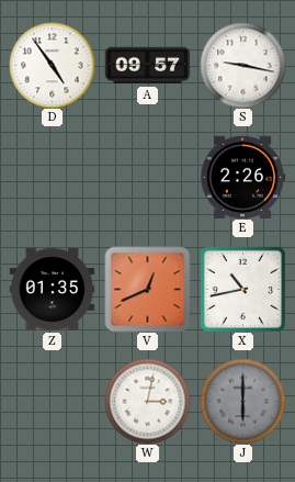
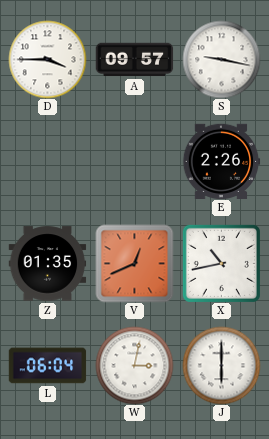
D: 4:54 -> 3:45
L: none -> 06:04
J dial: grey -> white
